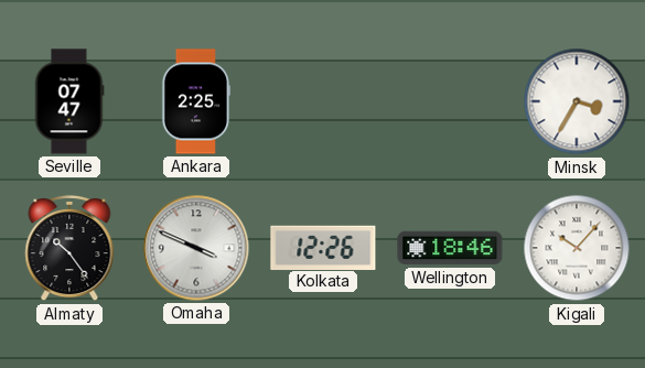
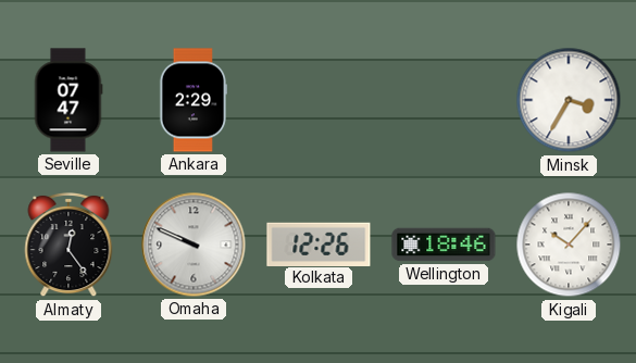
Ankara: 2:25 -> 2:29
Almaty: 10:24 -> 12:24
Omaha: 3:49 -> 9:49
